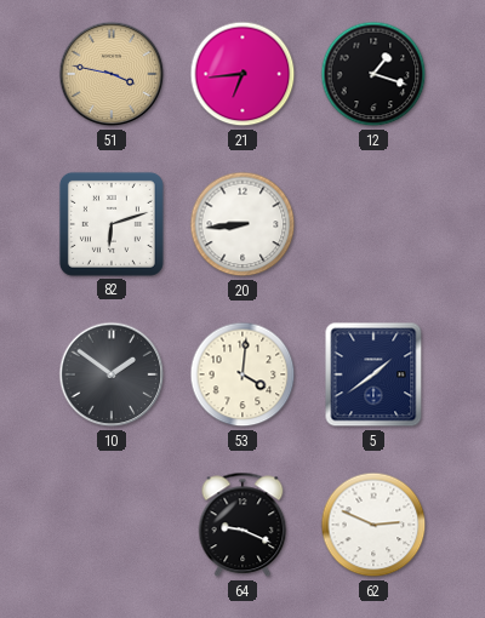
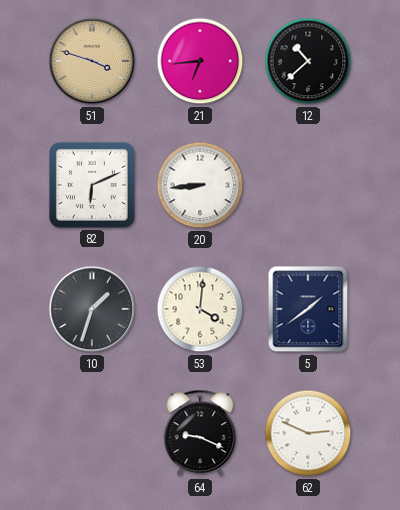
51: 3:47 -> 3:48
12: 1:18 -> 10:38
82: 6:12 -> 6:11
10: 1:51 -> 1:33
